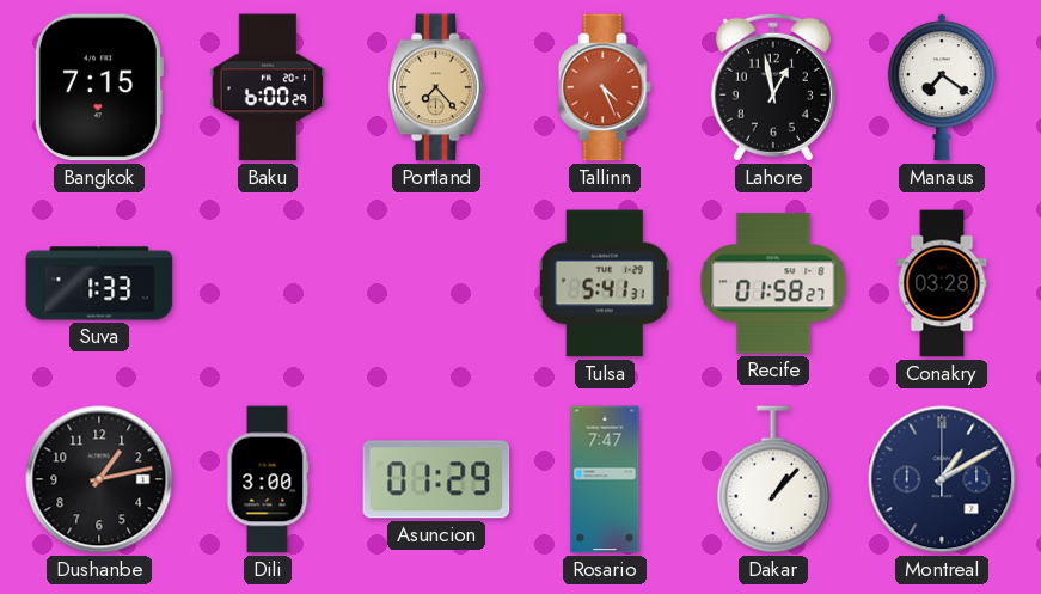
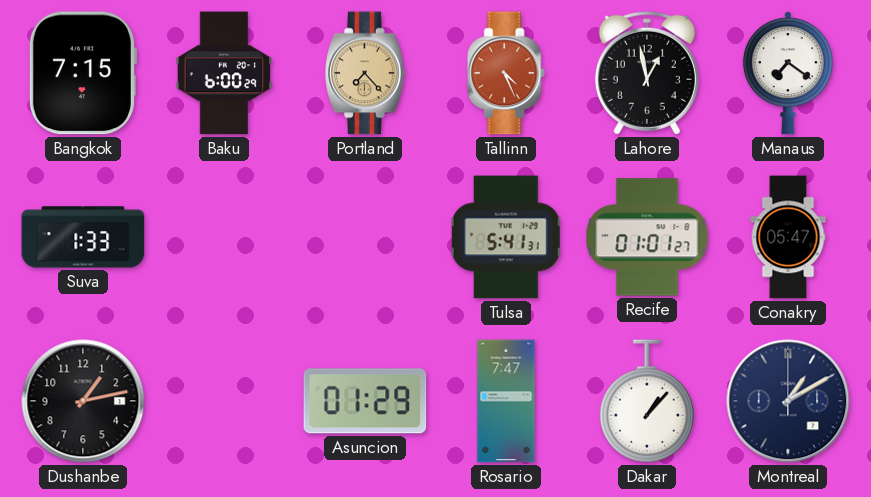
Recife: 01:58 -> 01:01
Conakry: 03:28 -> 05:47
Dili: 3:00 -> none
